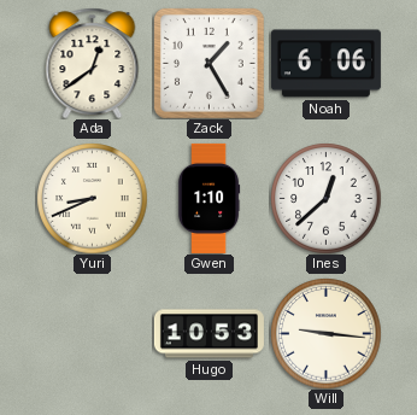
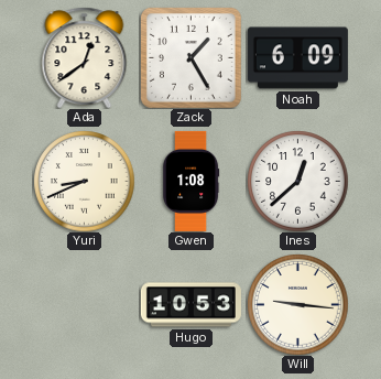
Noah: 6:06 -> 6:09
Gwen: 1:10 -> 1:08
